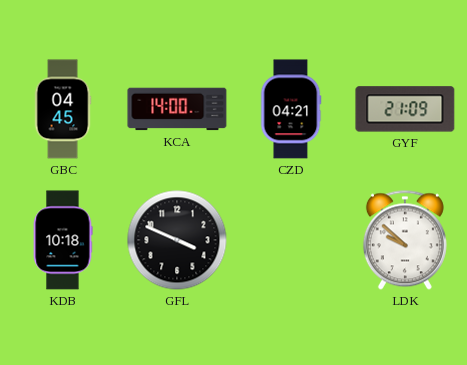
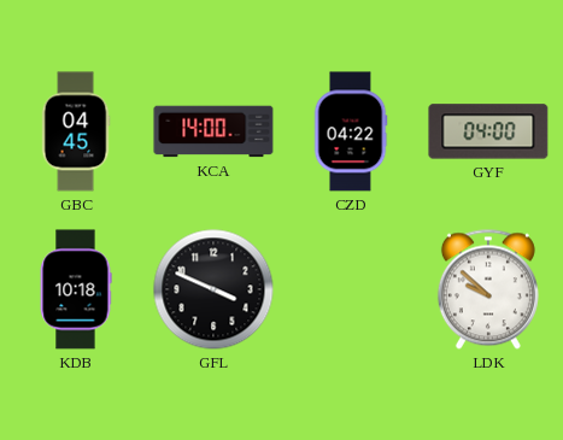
CZD: 04:21 -> 04:22
GYF: 21:09 -> 04:00
